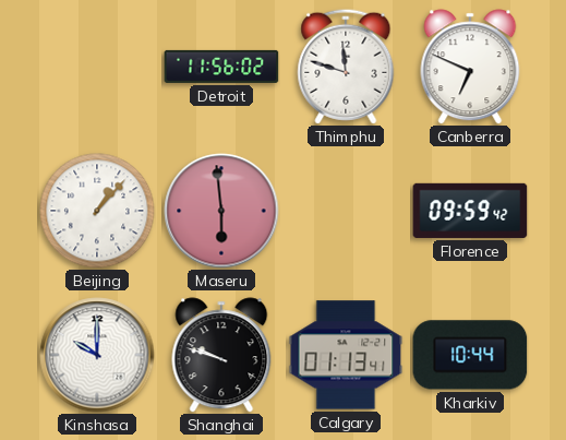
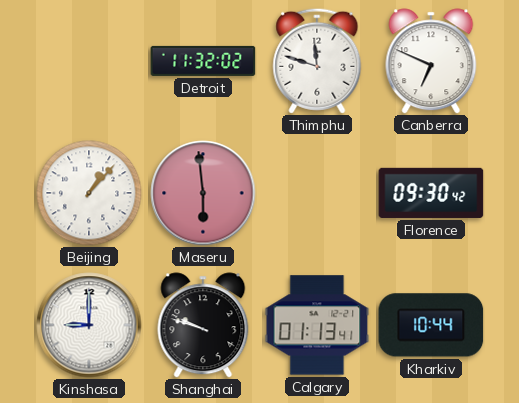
Detroit: 11:56 -> 11:32
Florence: 09:59 -> 09:30
Kinshasa: 10:00 -> 9:00
